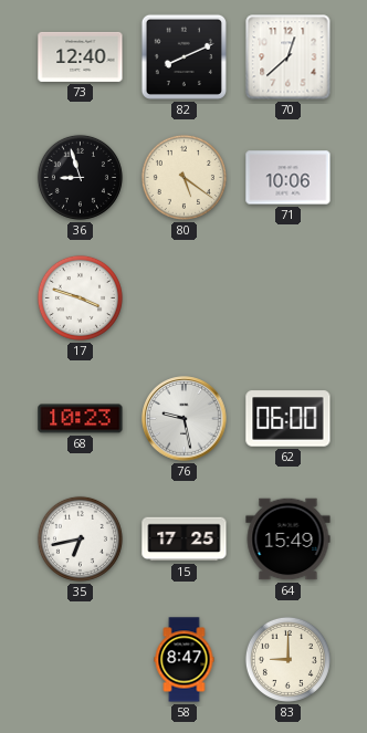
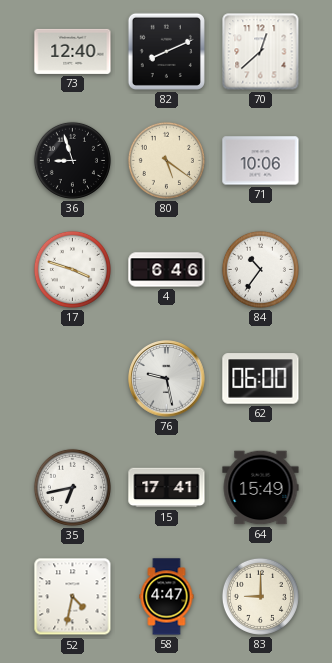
4: none -> 6:46
84: none -> 10:36
68: 10:23 -> none
15: 17:25 -> 17:41
52: none -> 4:32
58: 8:47 -> 4:47
